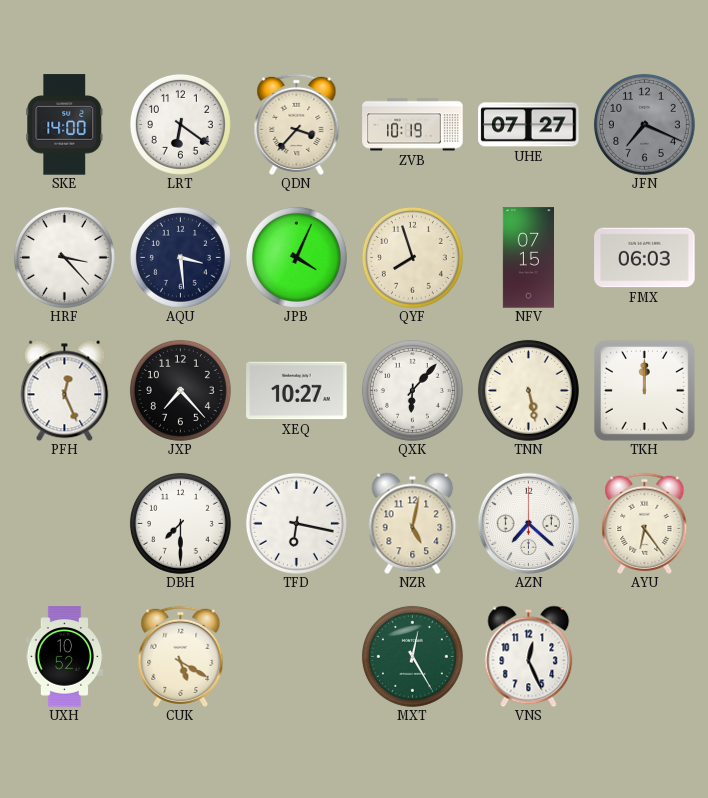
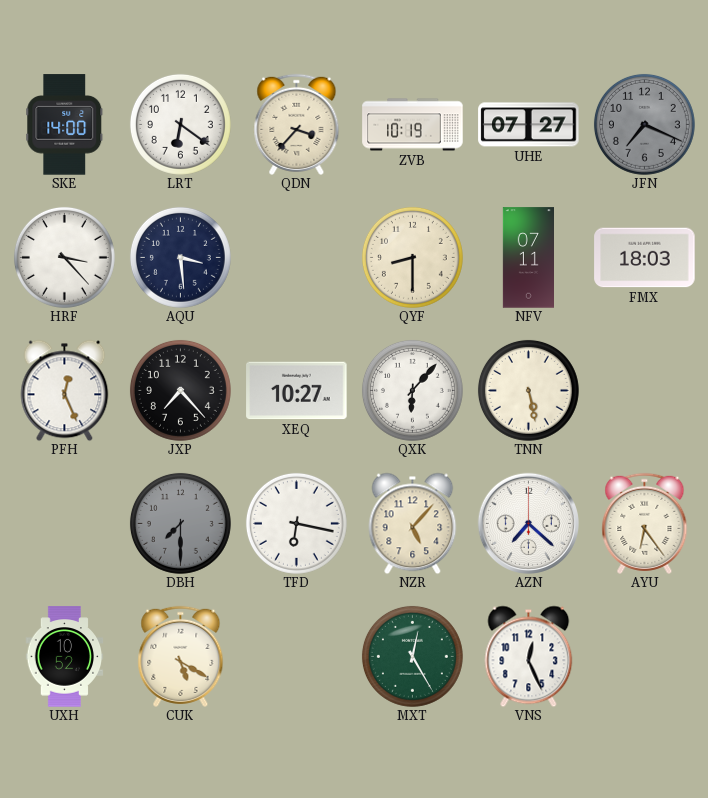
JPB: 4:04 -> none
QYF: 7:57 -> 8:30
NFV: 07:15 -> 07:11
FMX: 06:03 -> 18:03
TKH: 12:00 -> none
DBH dial: white -> grey
NZR: 5:02 -> 5:07
